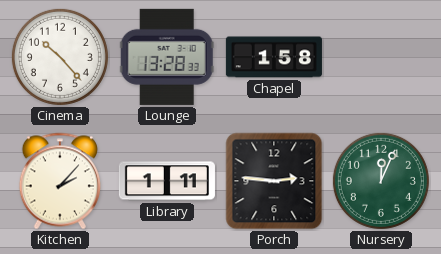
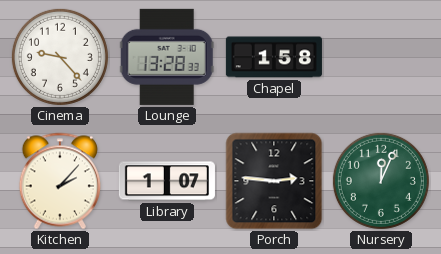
Cinema: 10:23 -> 9:23
Library: 1:11 -> 1:07
